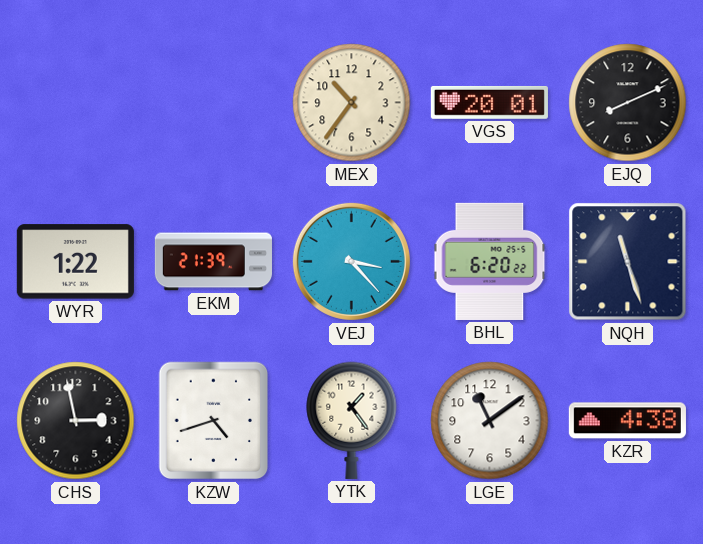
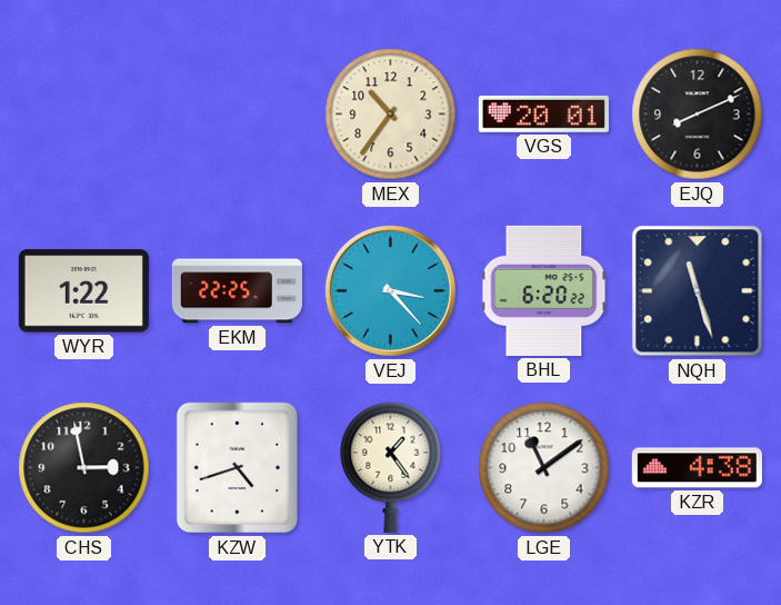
EKM: 21:39 -> 22:25
